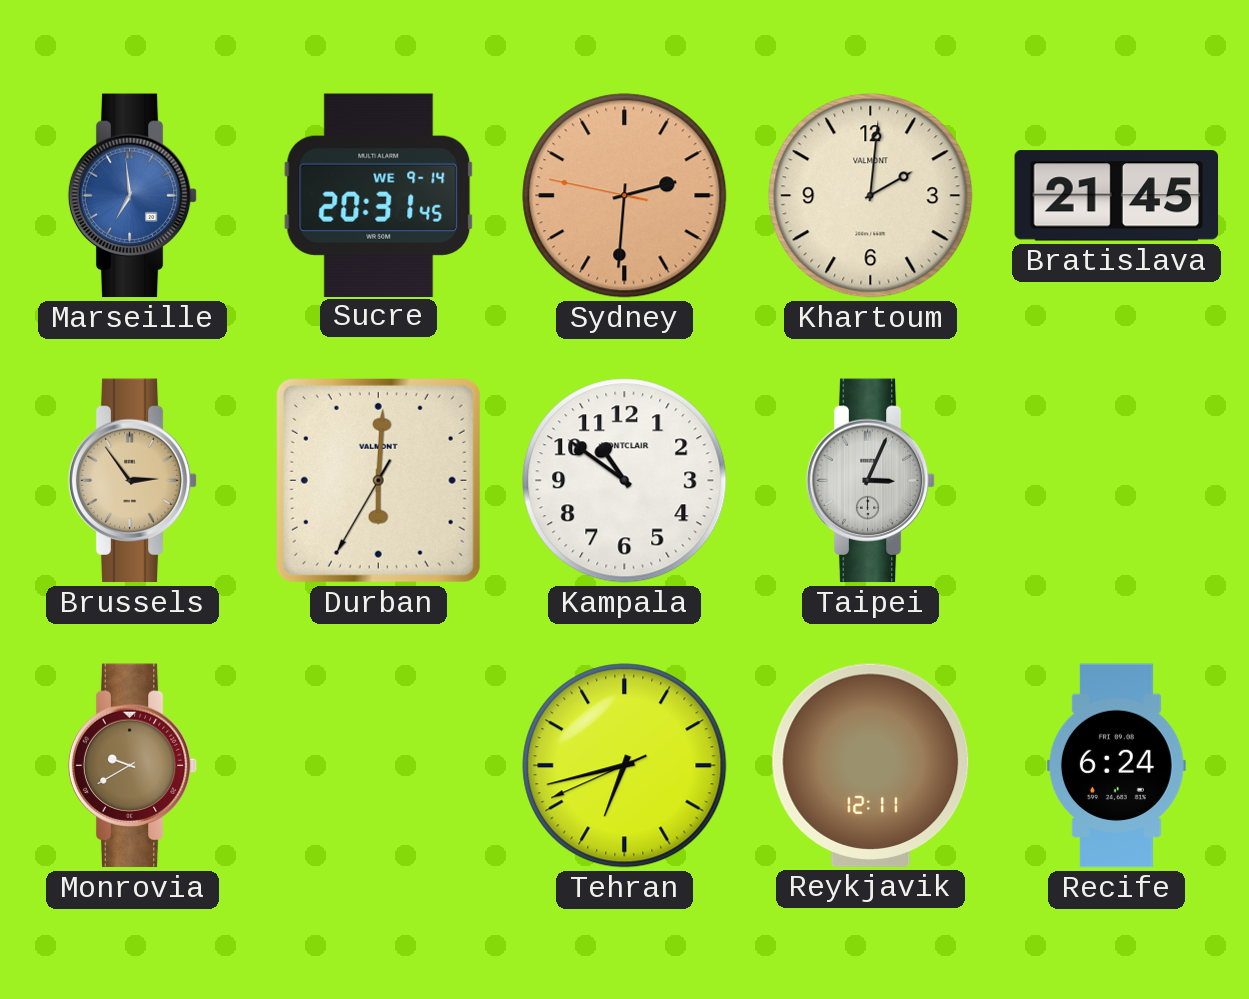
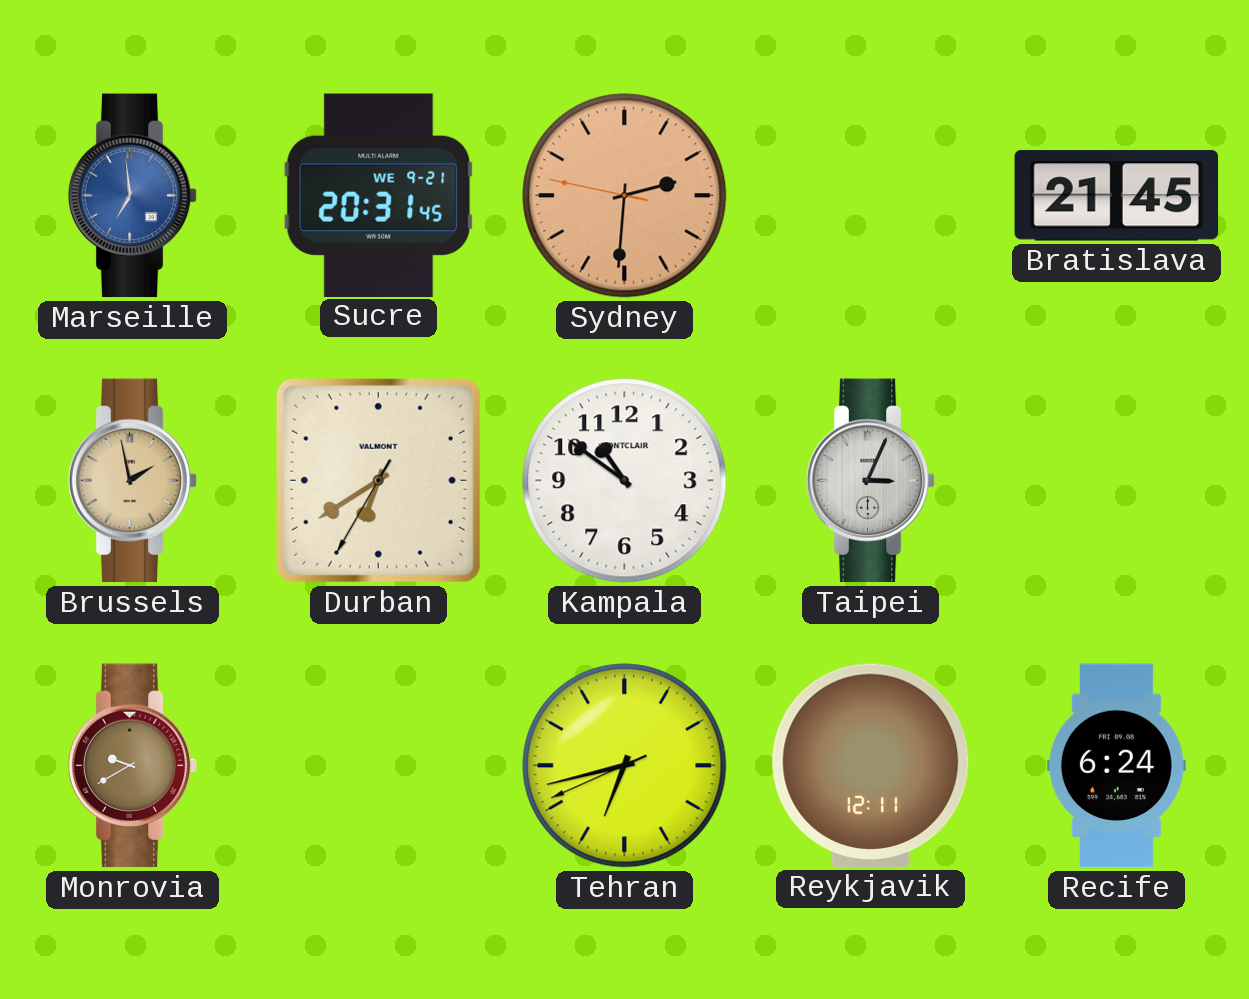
Sucre date: WE 9-14 -> WE 9-21
Khartoum: 2:01 -> none
Brussels: 2:54 -> 1:58
Durban: 6:00 -> 6:39
